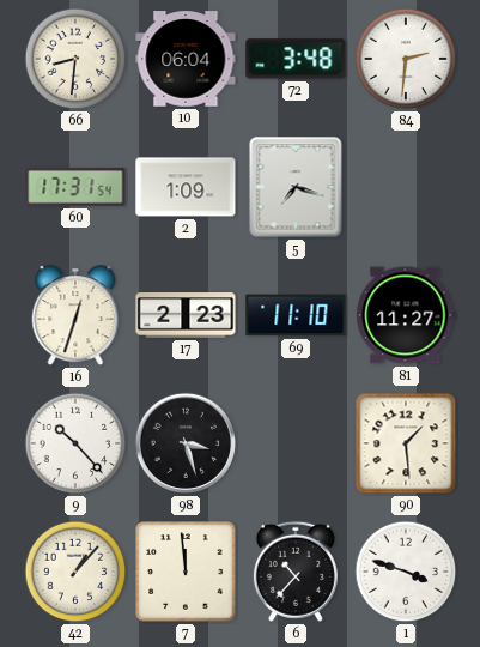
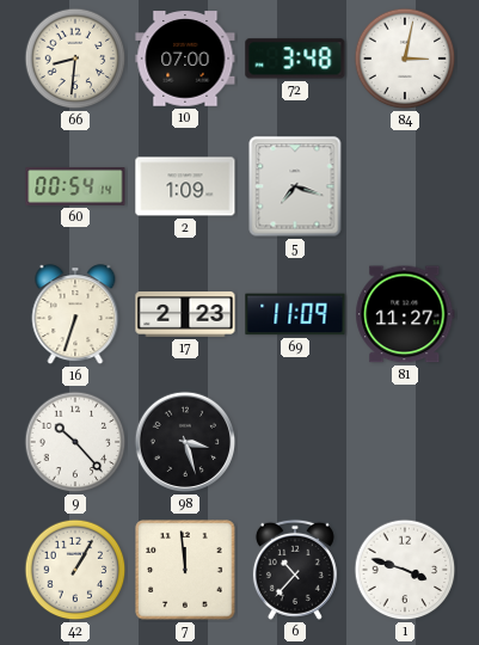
10: 06:04 -> 07:00
84: 2:31 -> 3:02
60: 17:31 -> 00:54
16: 12:33 -> 6:33
69: 11:10 -> 11:09
90: 1:29 -> none
42: 1:07 -> 1:05
